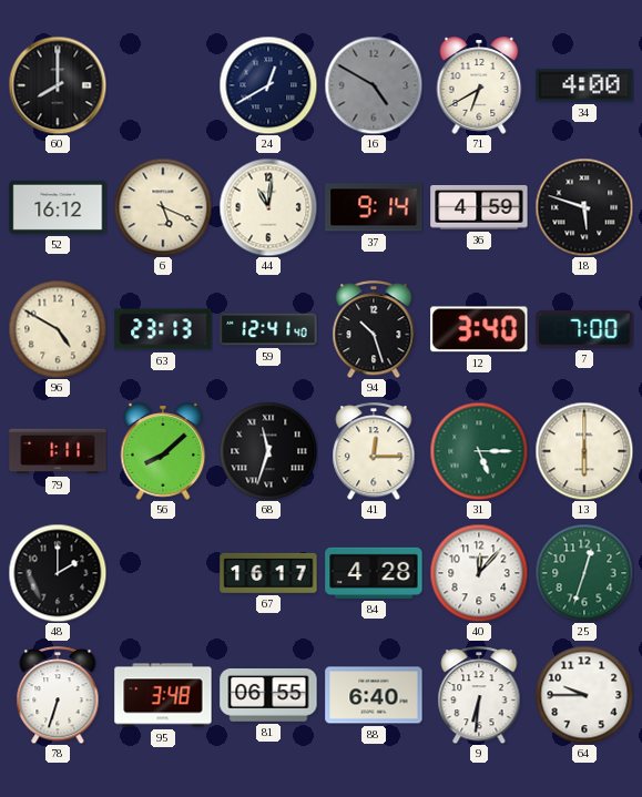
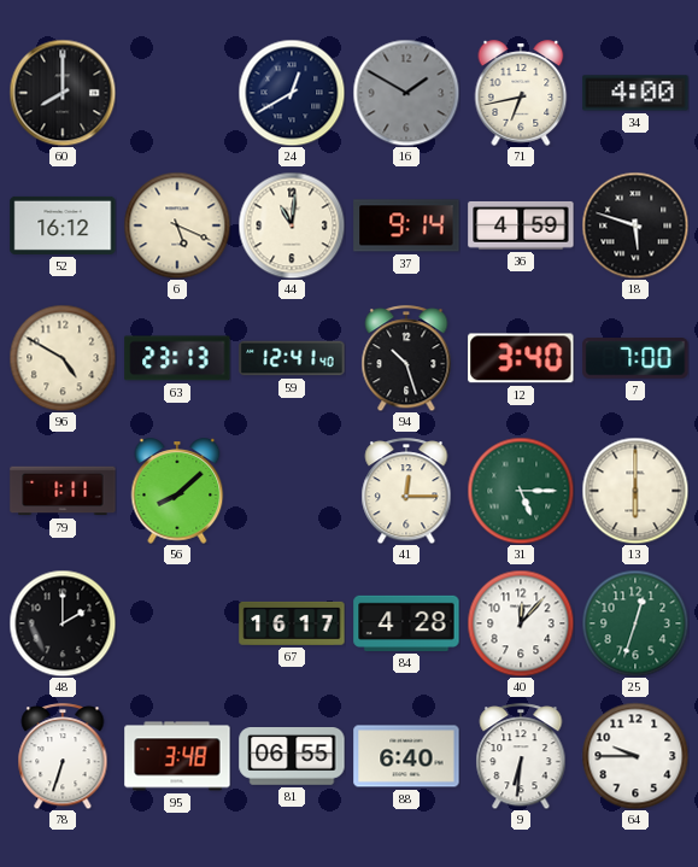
16: 4:50 -> 1:50
71: 6:40 -> 6:43
68: 11:33 -> none
